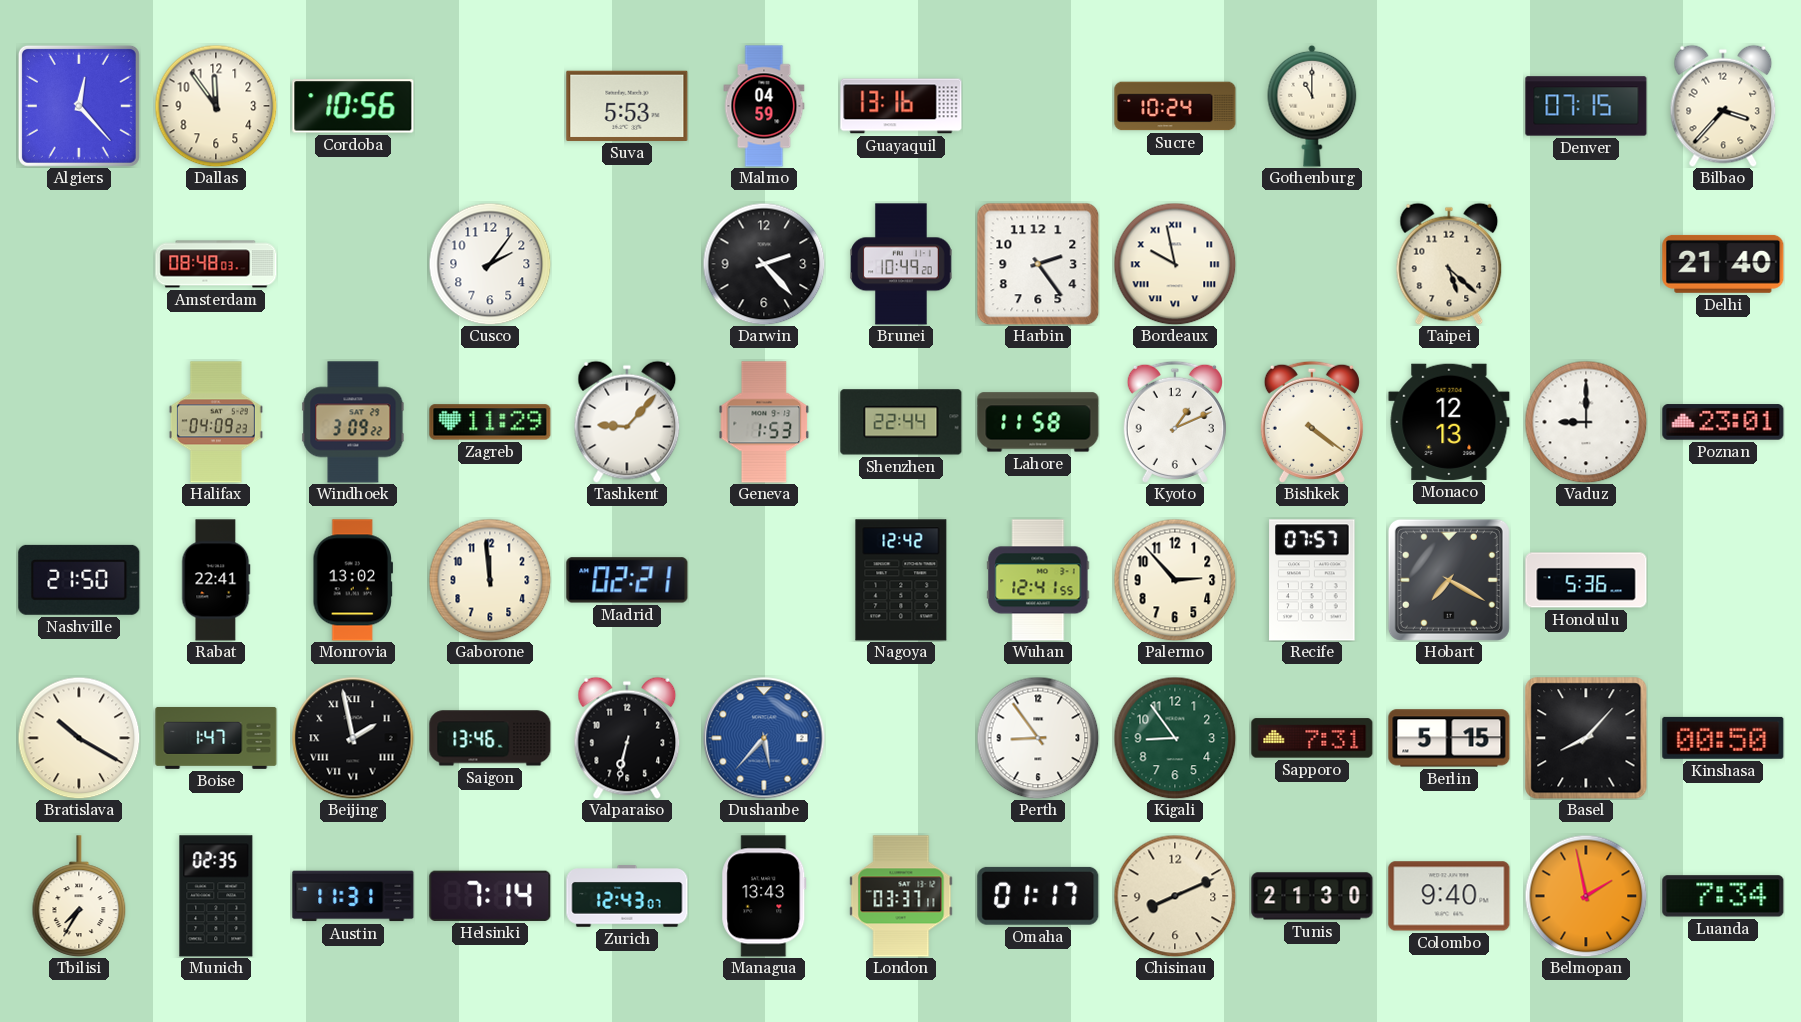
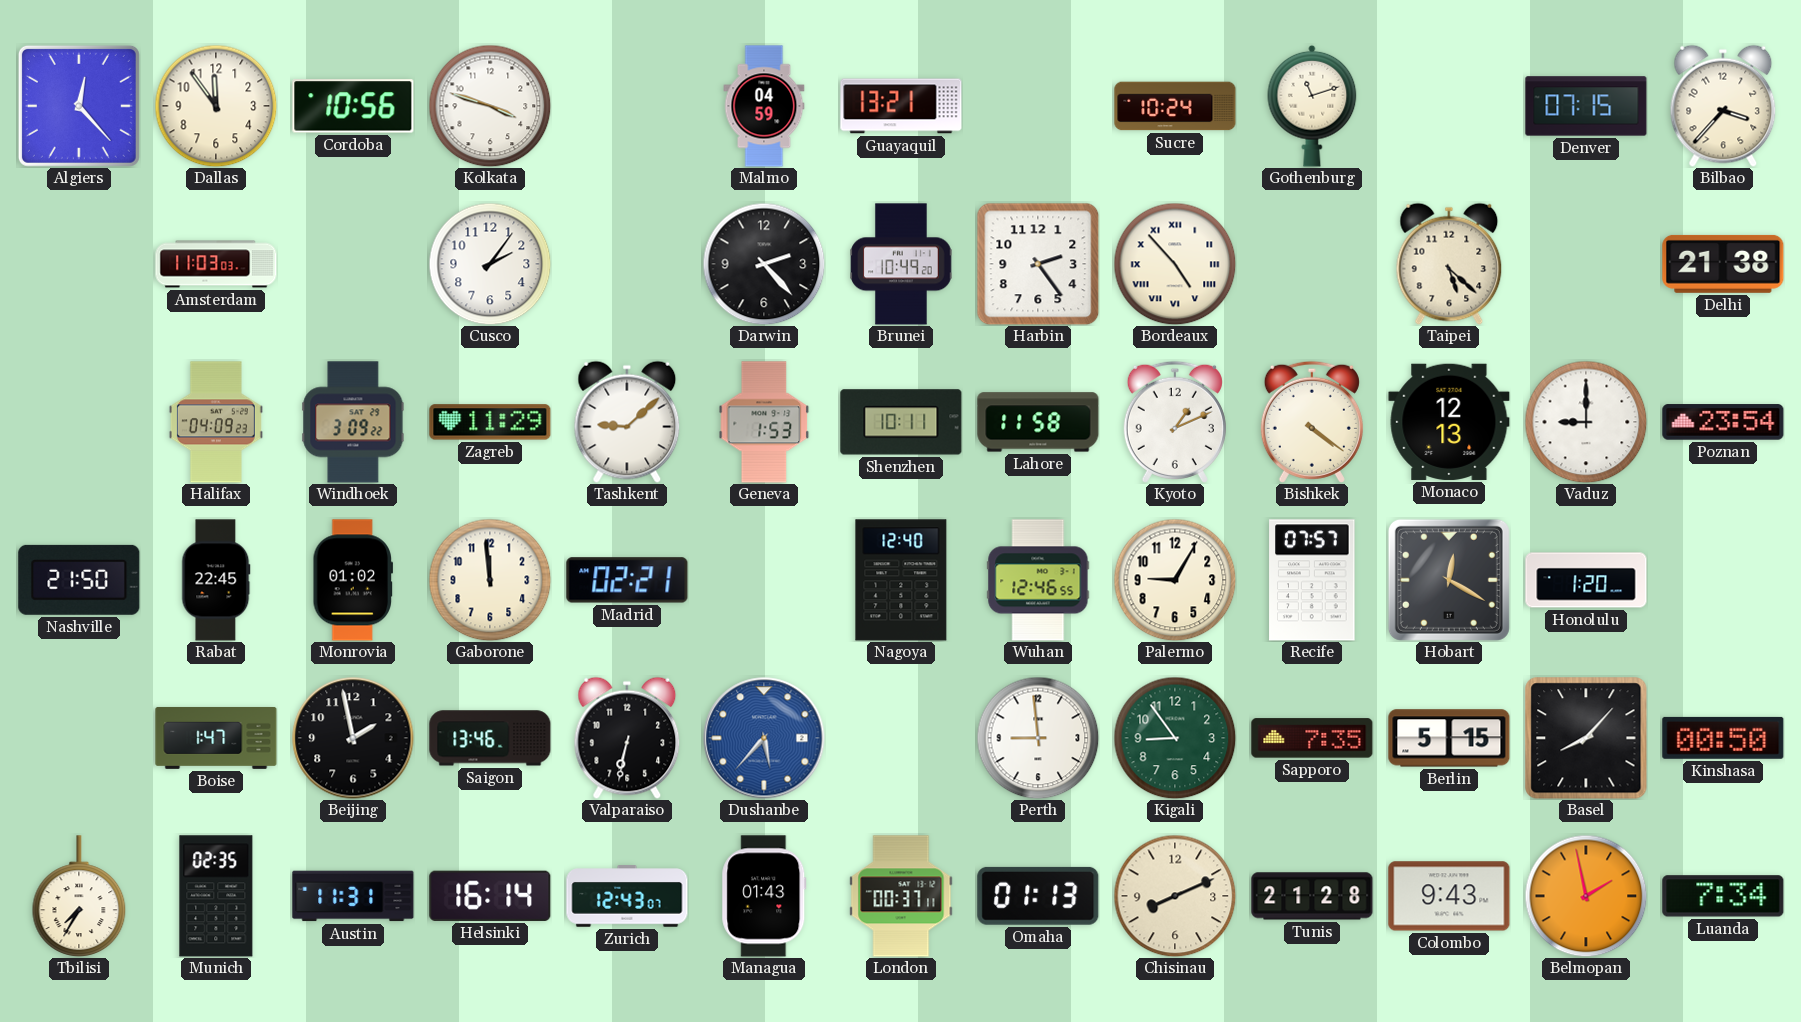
Kolkata: none -> 3:48
Suva: 5:53 -> none
Guayaquil: 13:16 -> 13:21
Gothenburg: 11:00 -> 11:12
Amsterdam: 08:48 -> 11:03
Bordeaux: 9:58 -> 4:53
Delhi: 21:40 -> 21:38
Tashkent: 9:07 -> 9:08
Shenzhen: 22:44 -> 10:11
Poznan: 23:01 -> 23:54
Rabat: 22:41 -> 22:45
Monrovia: 13:02 -> 01:02
Nagoya: 12:42 -> 12:40
Wuhan: 12:41 -> 12:46
Palermo: 2:53 -> 9:05
Hobart: 7:20 -> 12:20
Honolulu: 5:36 -> 1:20
Bratislava: 10:20 -> none
Beijing numerals: Roman -> Arabic
Perth: 8:54 -> 8:59
Sapporo: 7:31 -> 7:35
Helsinki: 7:14 -> 16:14
Managua: 13:43 -> 01:43
London: 03:37 -> 00:37
Omaha: 01:17 -> 01:13
Tunis: 21:30 -> 21:28
Colombo: 9:40 -> 9:43
